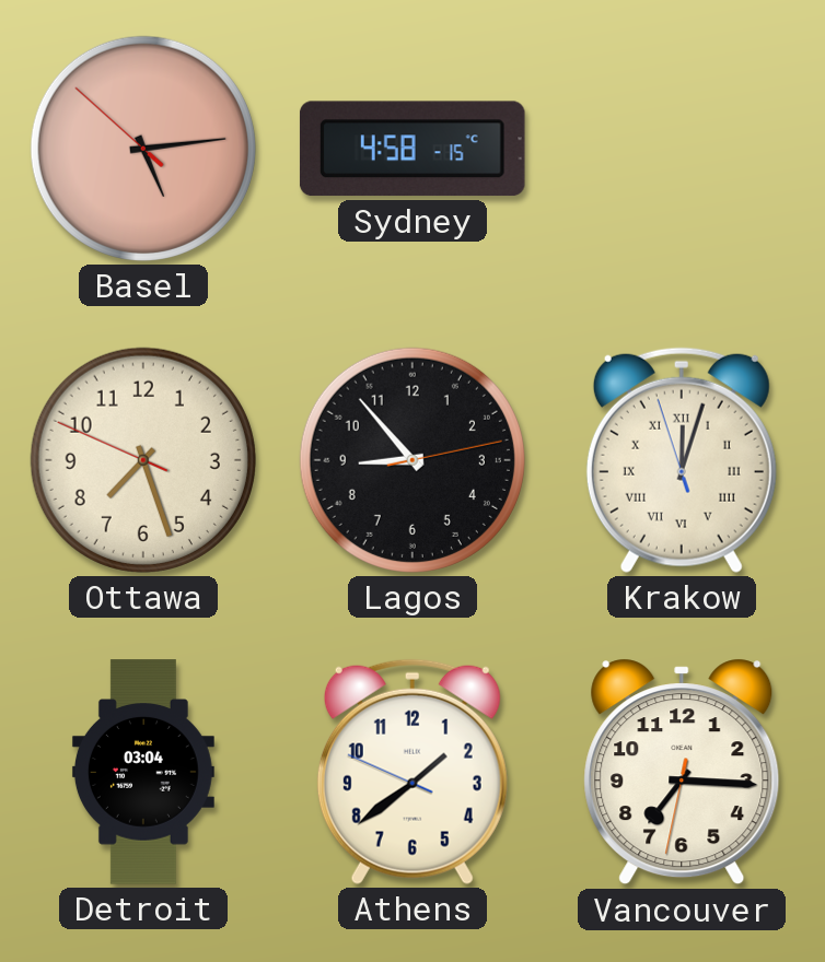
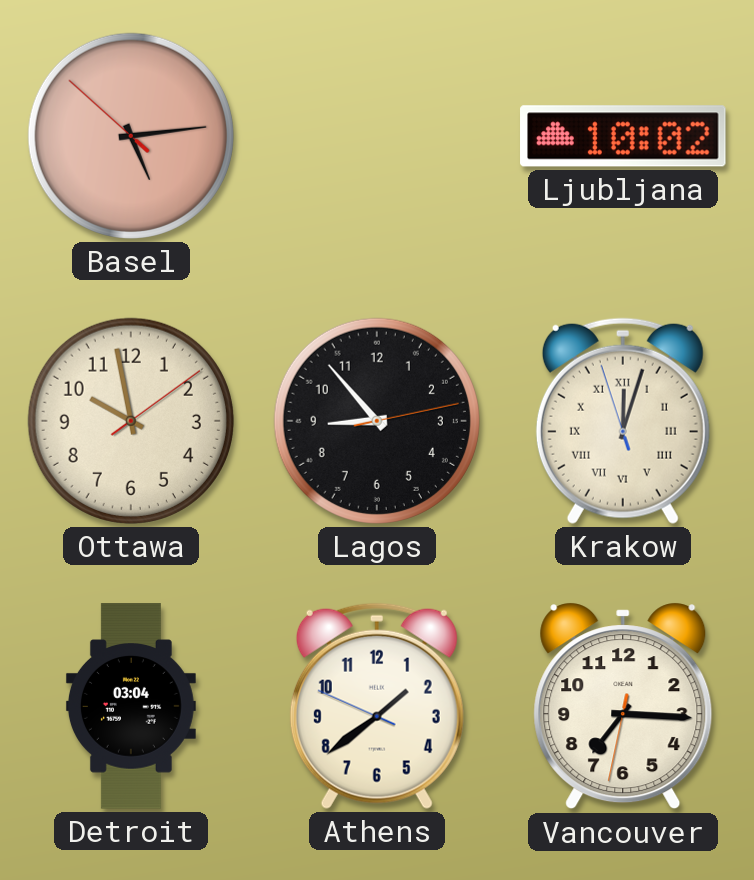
Sydney: 4:58 -> none
Ljubljana: none -> 10:02
Ottawa: 7:26 -> 9:58
